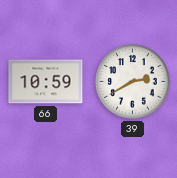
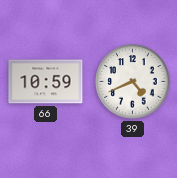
39: 2:40 -> 4:41
